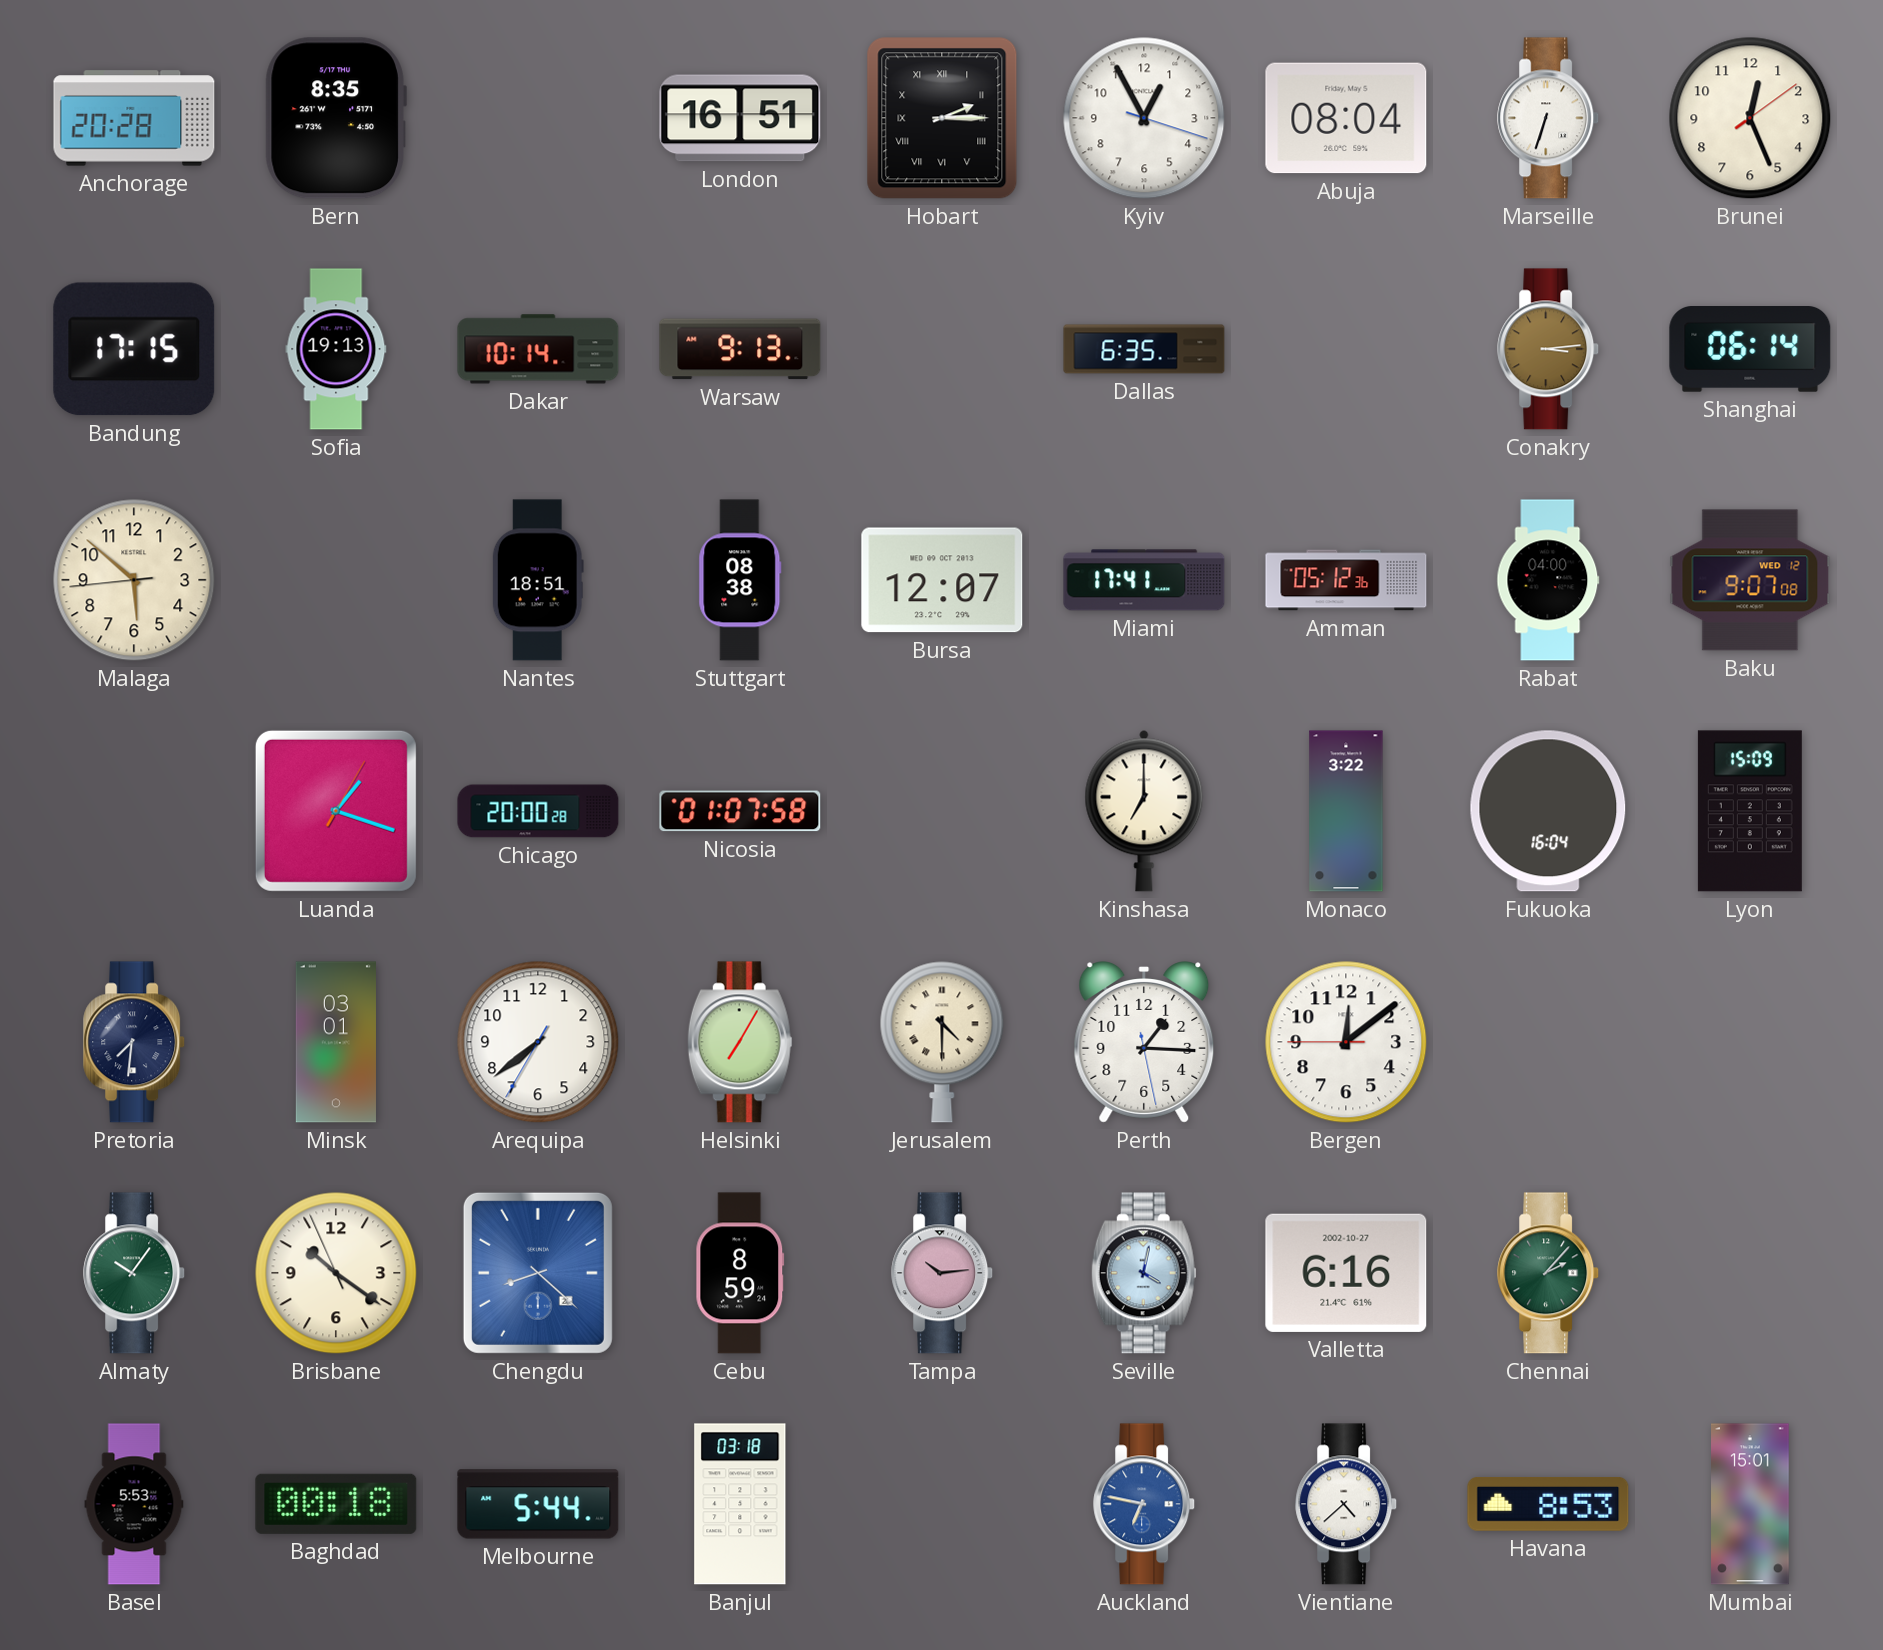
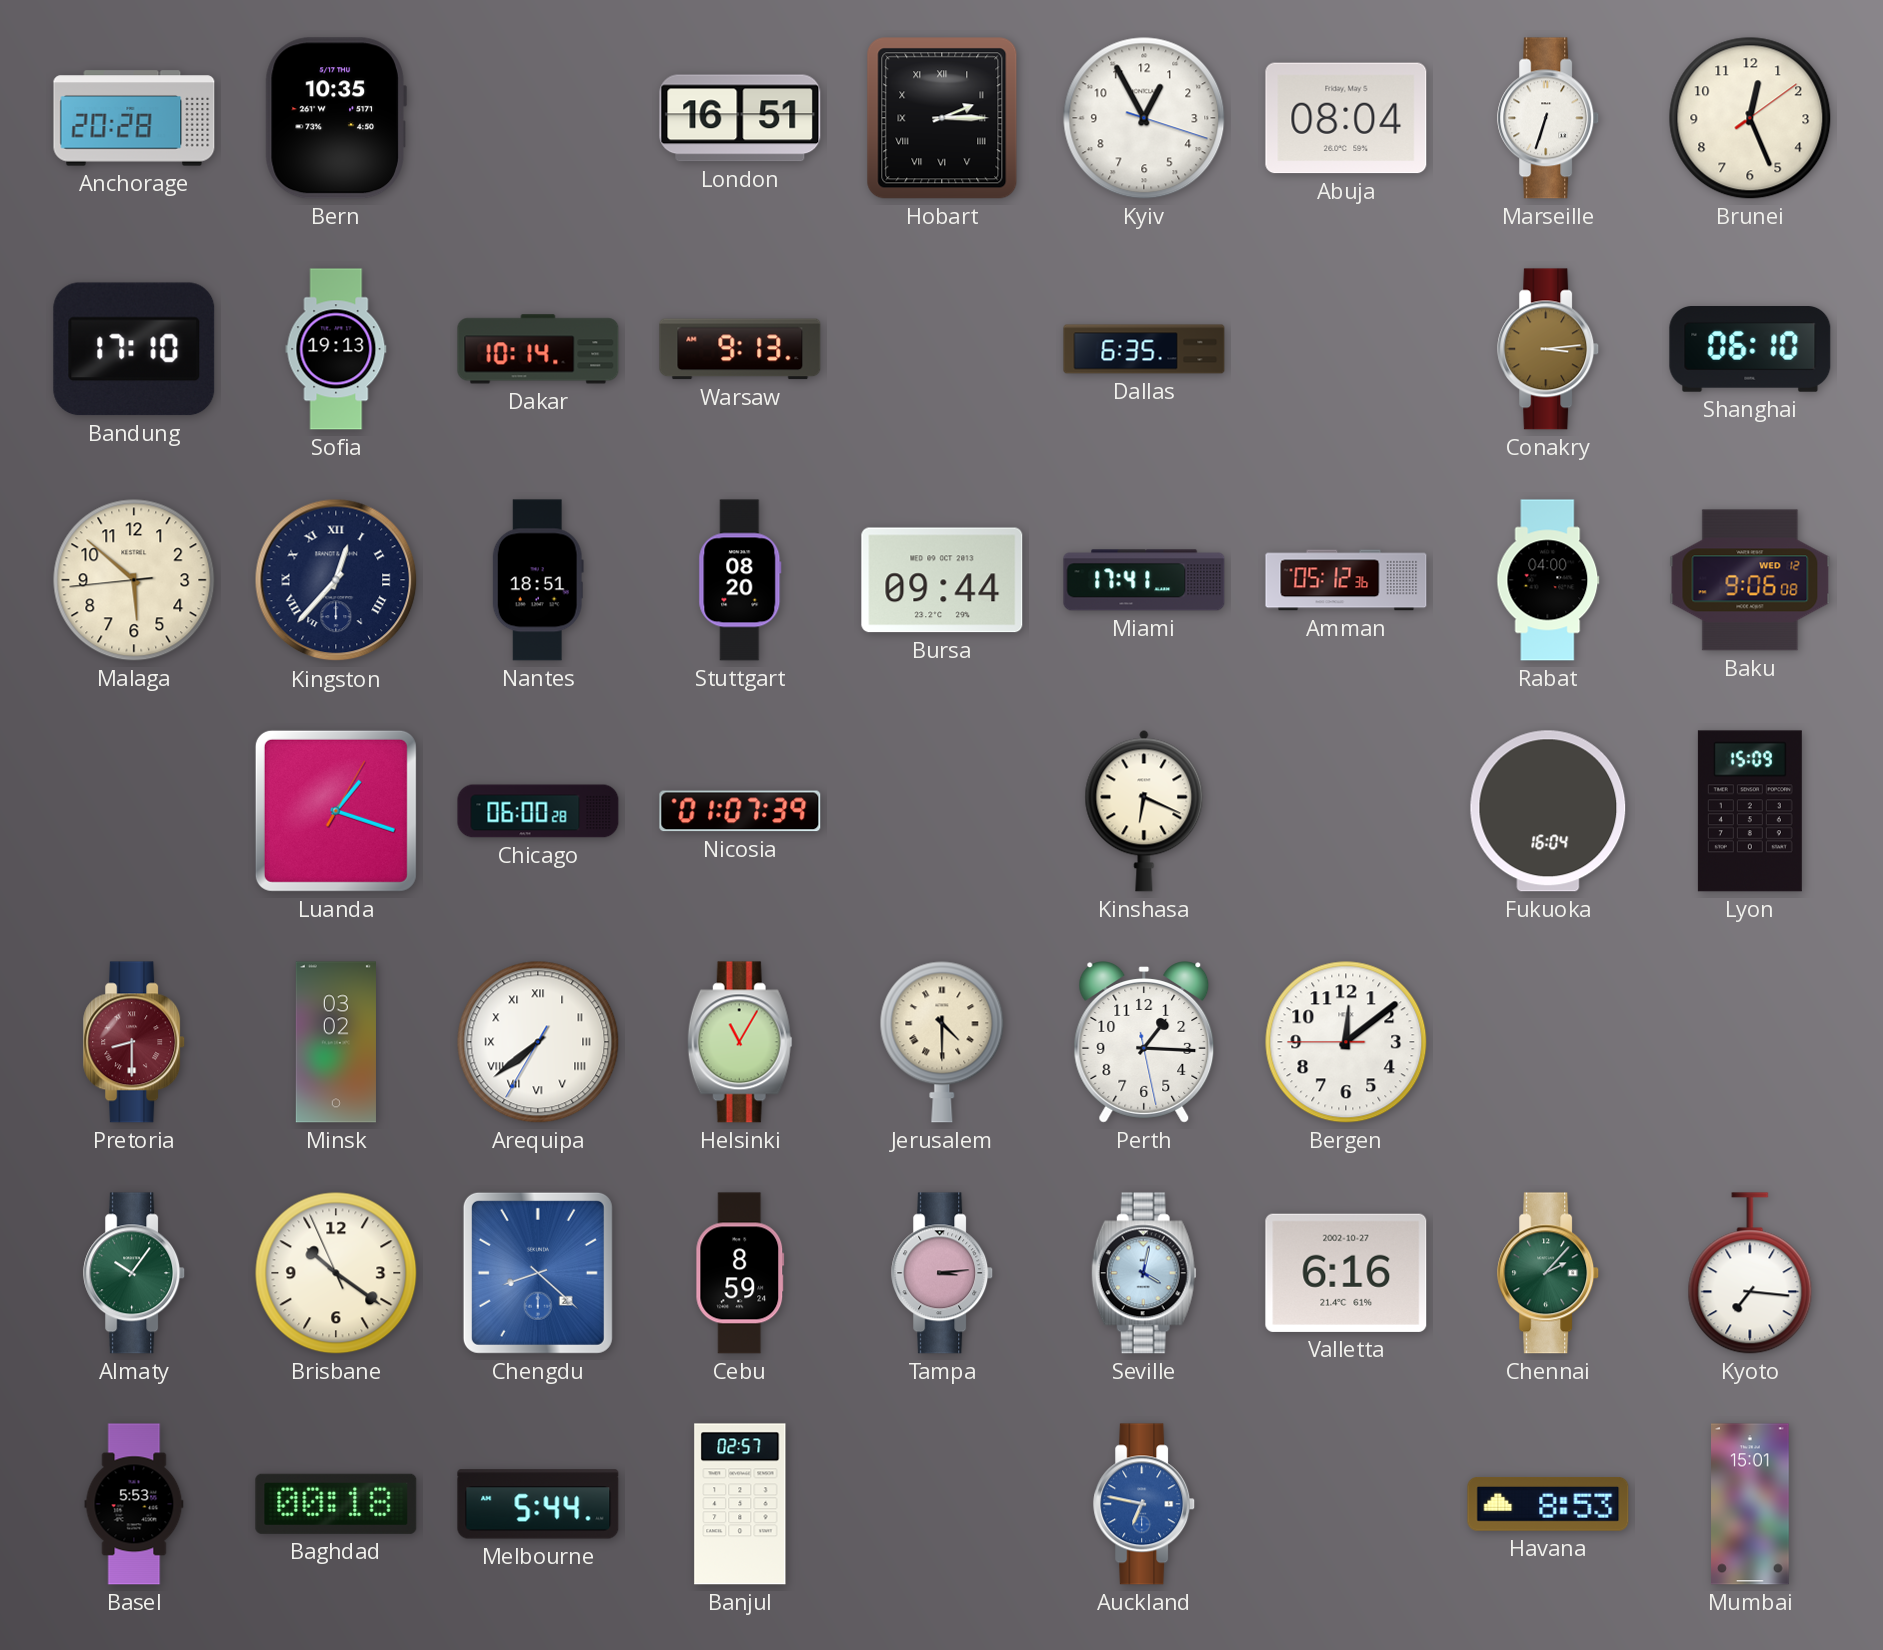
Bern: 8:35 -> 10:35
Bandung: 17:15 -> 17:10
Shanghai: 06:14 -> 06:10
Kingston: none -> 12:37
Stuttgart: 08:38 -> 08:20
Bursa: 12:07 -> 09:44
Baku: 9:07 -> 9:06
Chicago: 20:00 -> 06:00
Nicosia: 01:07:58 -> 01:07:39
Kinshasa: 7:00 -> 6:19
Monaco: 3:22 -> none
Pretoria: 7:31 -> 8:30
Pretoria dial: navy -> burgundy
Minsk: 03:01 -> 03:02
Arequipa numerals: Arabic -> Roman
Helsinki: 7:05 -> 11:05
Tampa: 10:14 -> 3:14
Kyoto: none -> 7:16
Banjul: 03:18 -> 02:57
Vientiane: 4:38 -> none
